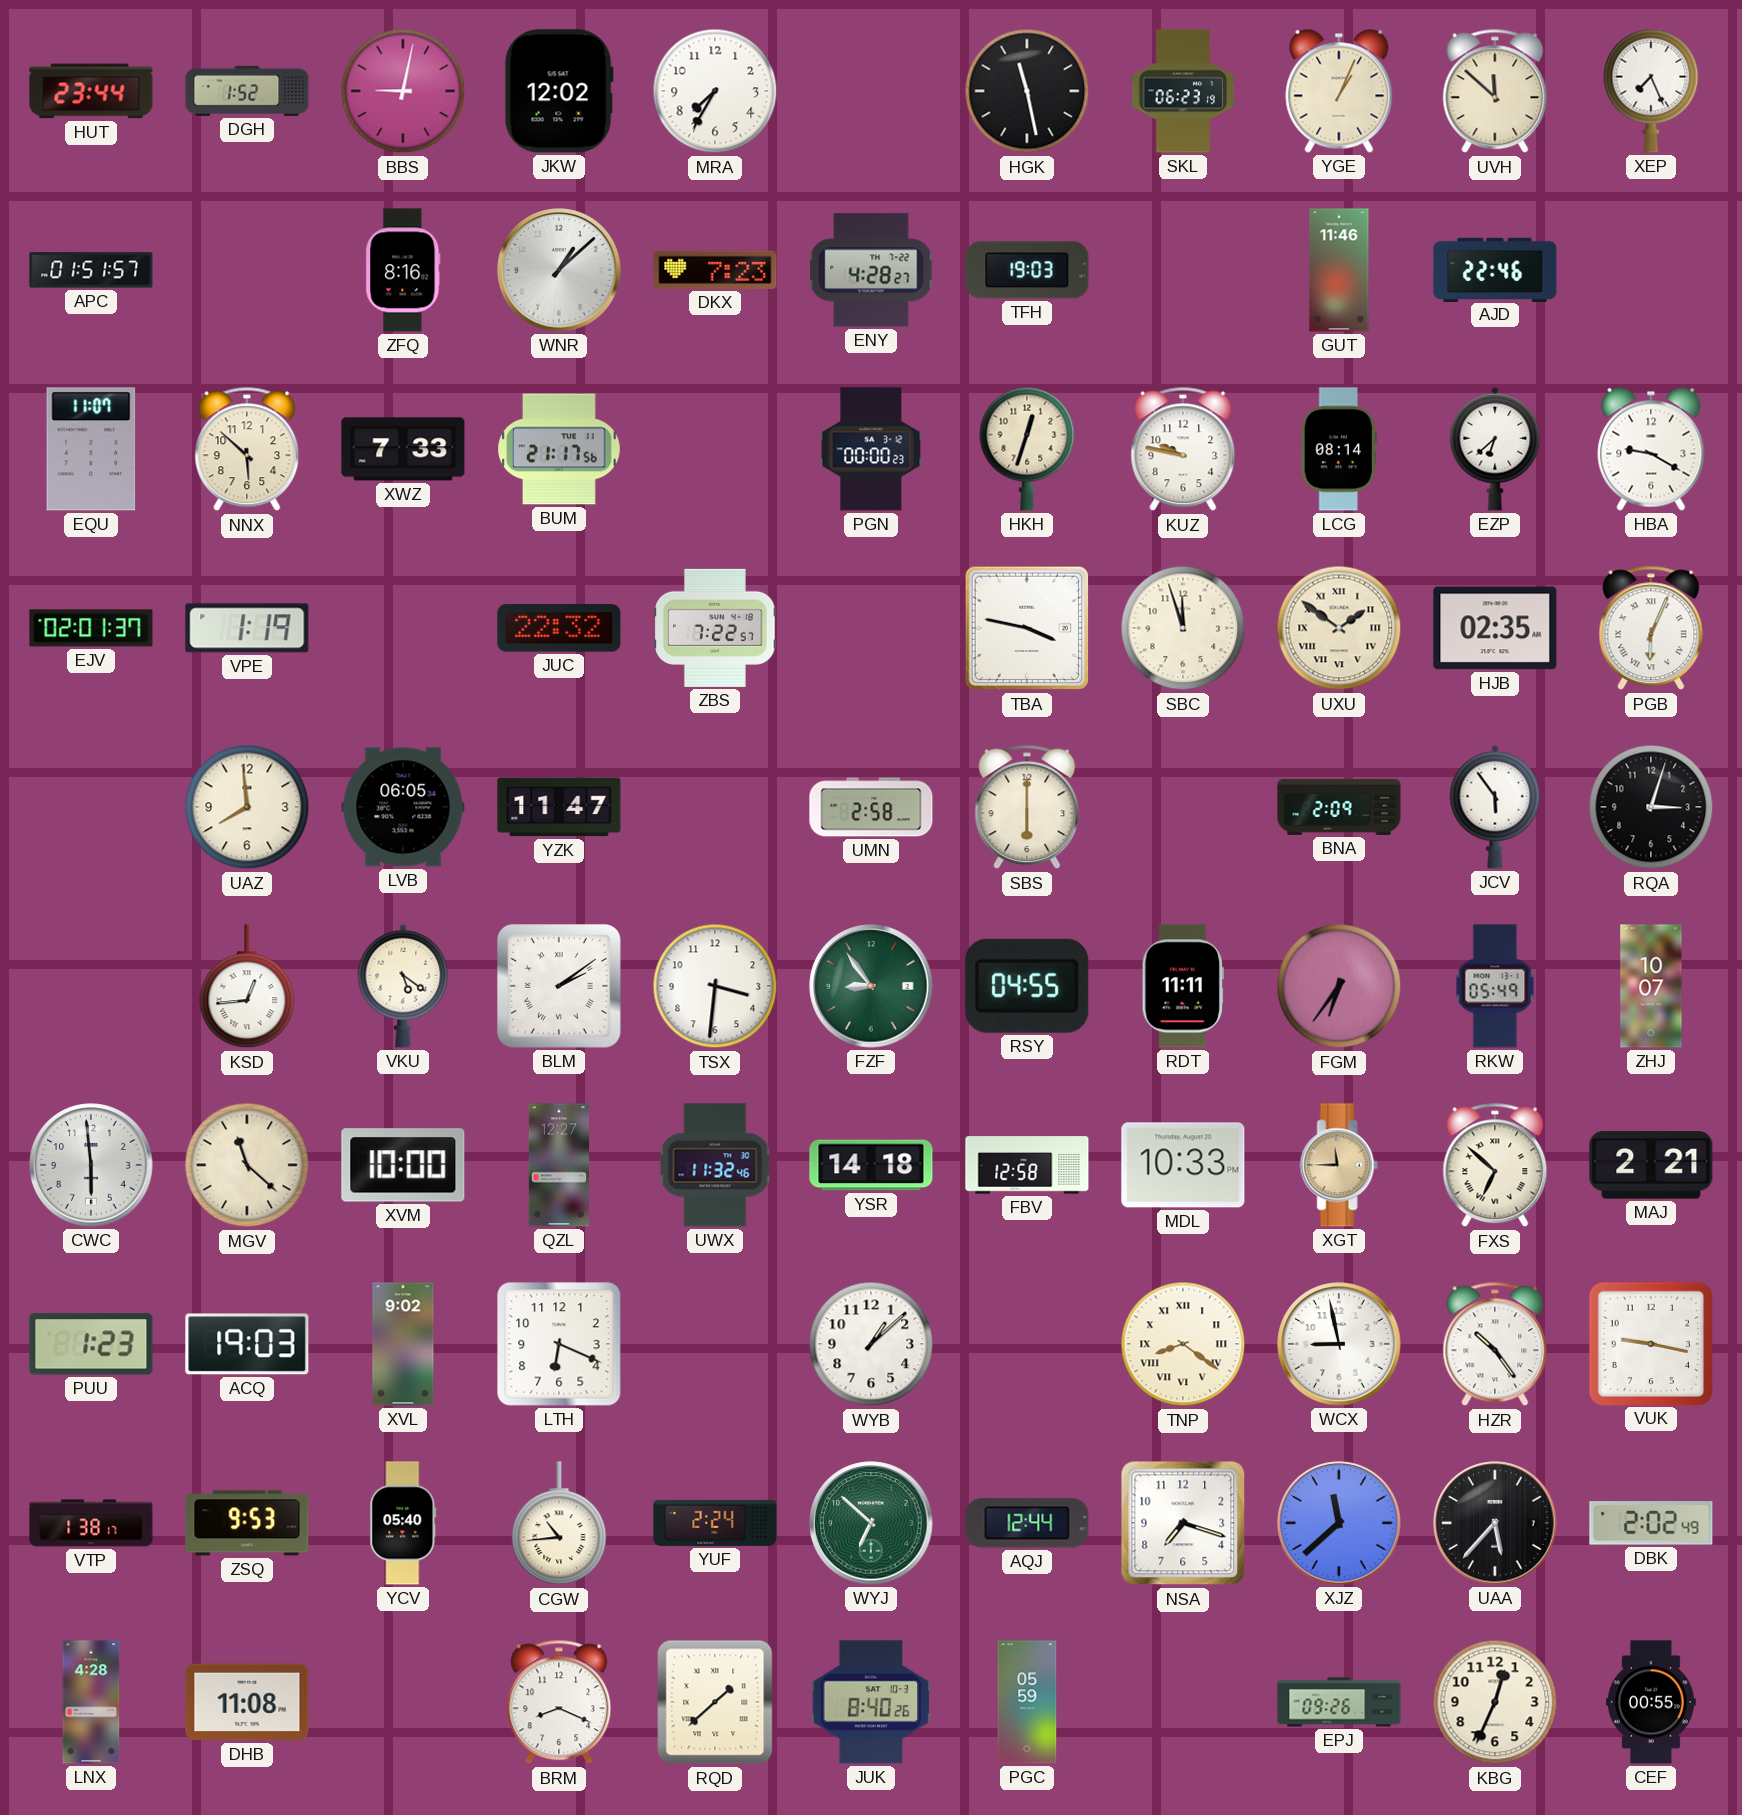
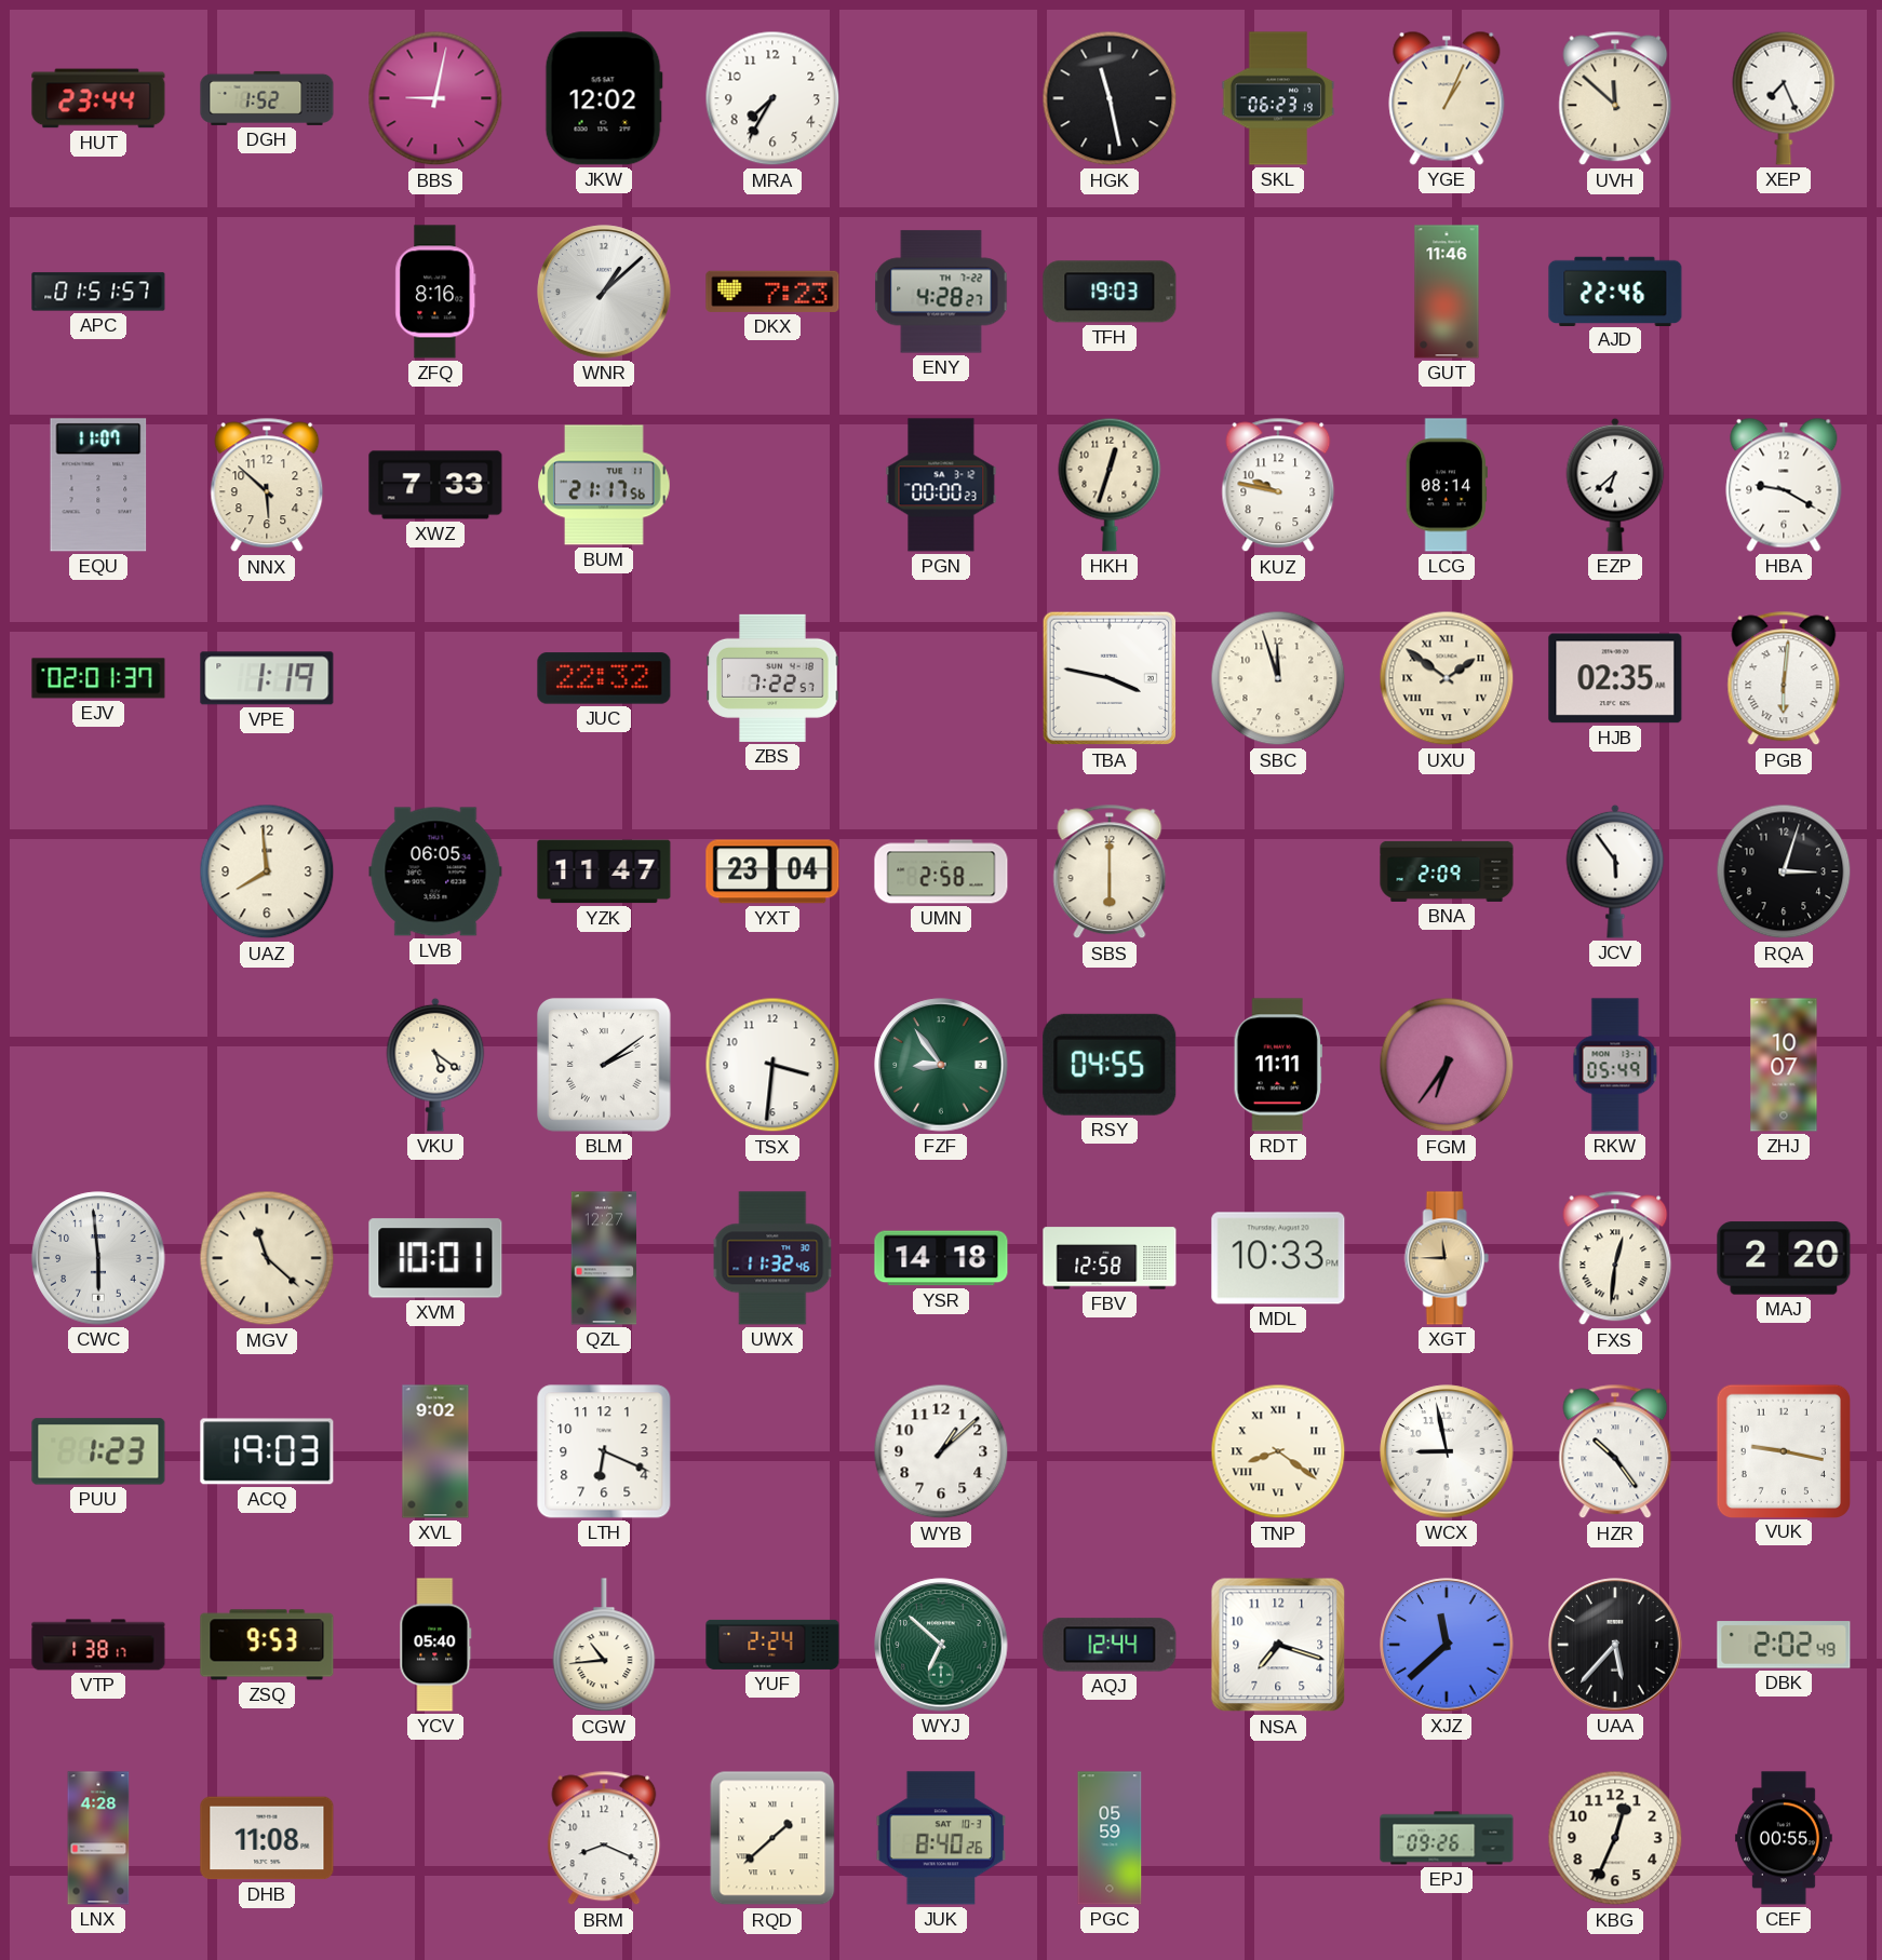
PGB: 6:04 -> 6:01
YXT: none -> 23:04
KSD: 12:44 -> none
XVM: 10:00 -> 10:01
FXS: 6:52 -> 12:31
MAJ: 2:21 -> 2:20
